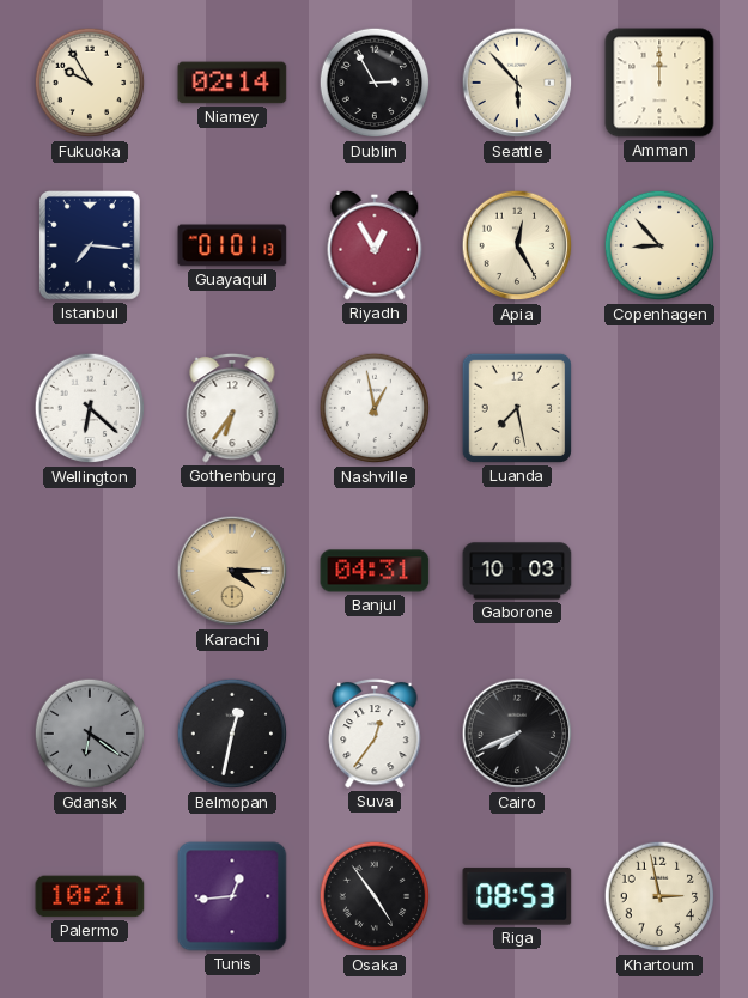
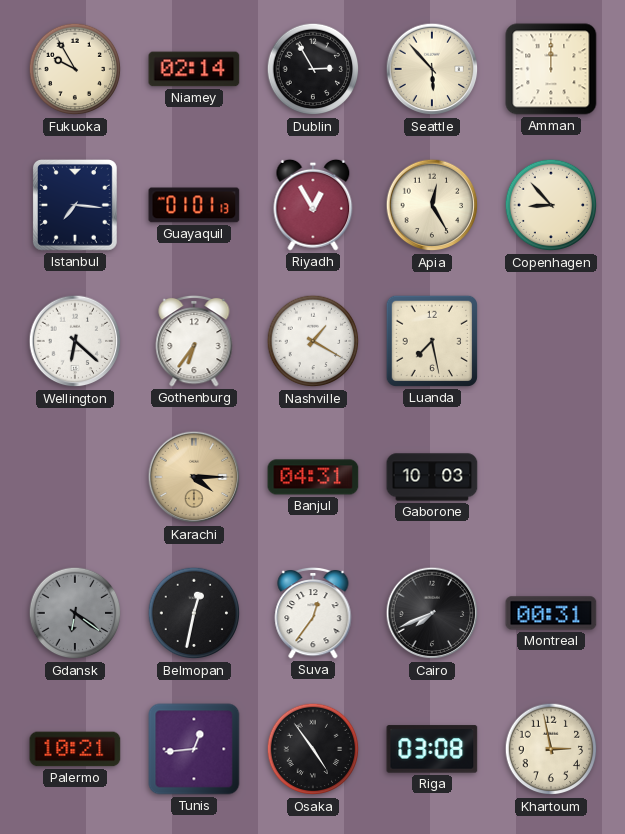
Nashville: 12:58 -> 1:20
Montreal: none -> 00:31
Riga: 08:53 -> 03:08
